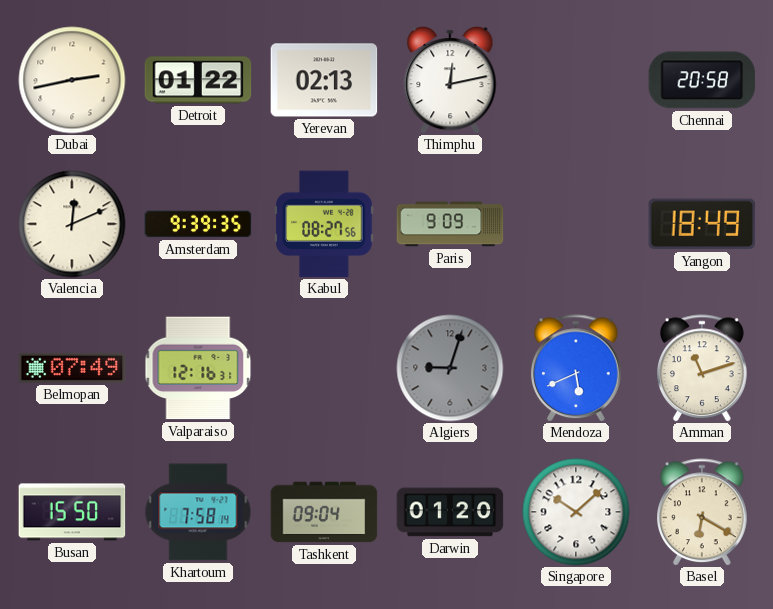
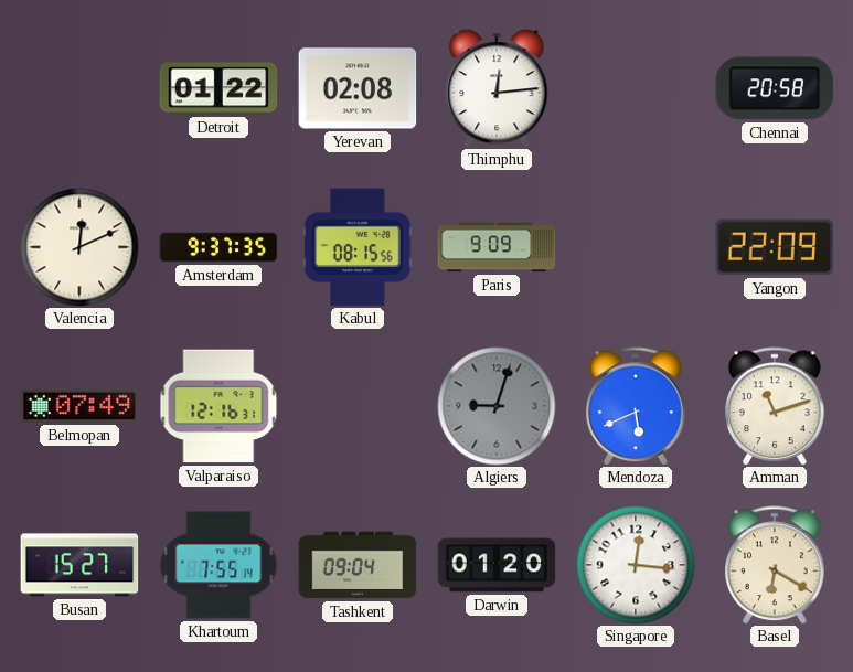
Dubai: 2:43 -> none
Yerevan: 02:13 -> 02:08
Thimphu: 12:13 -> 12:14
Amsterdam: 9:39 -> 9:37
Kabul: 08:27 -> 08:15
Yangon: 18:49 -> 22:09
Busan: 15:50 -> 15:27
Khartoum: 7:58 -> 7:55
Singapore: 10:08 -> 12:16
